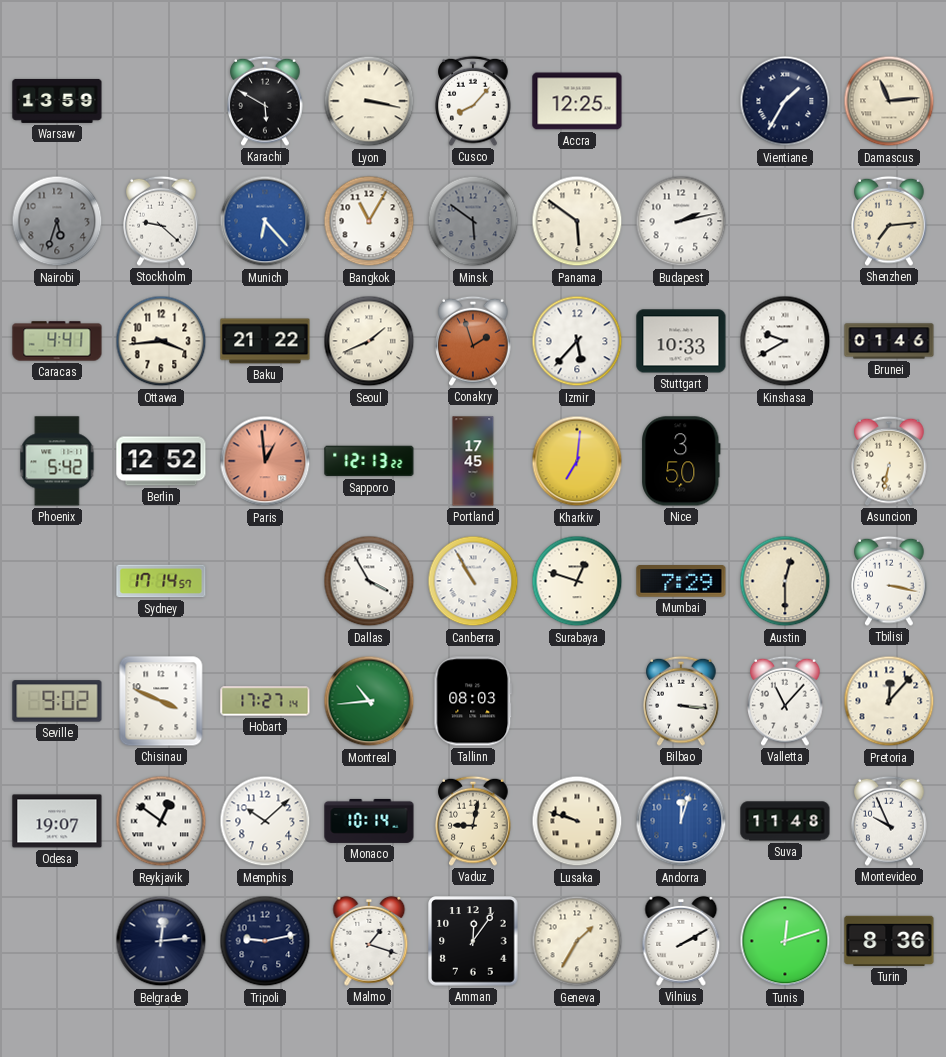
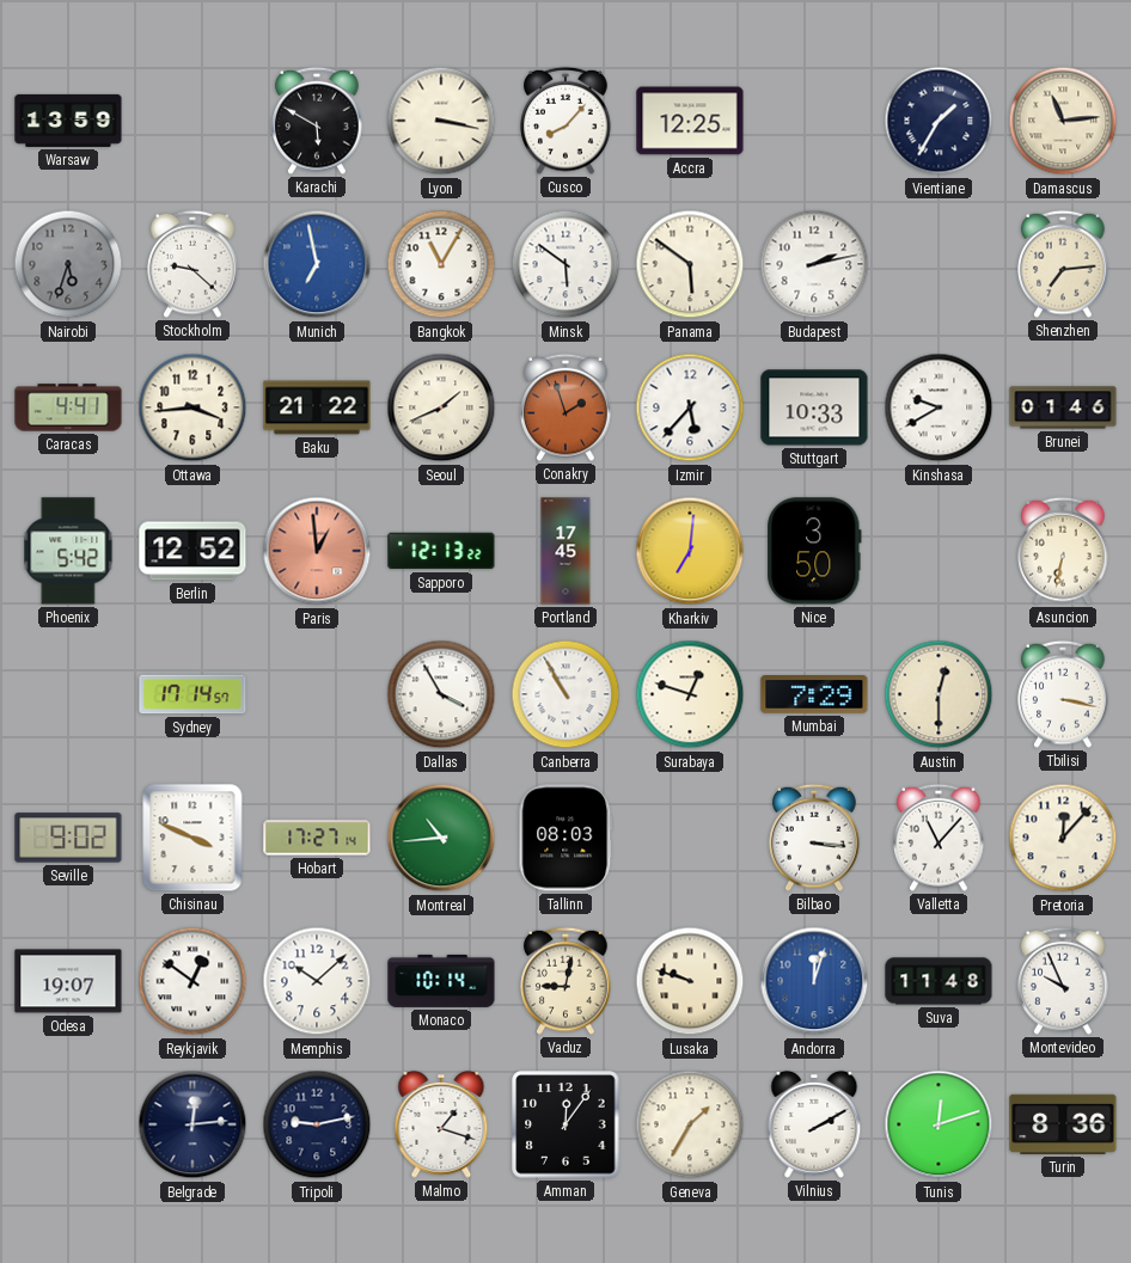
Munich: 6:23 -> 6:58
Minsk dial: grey -> white
